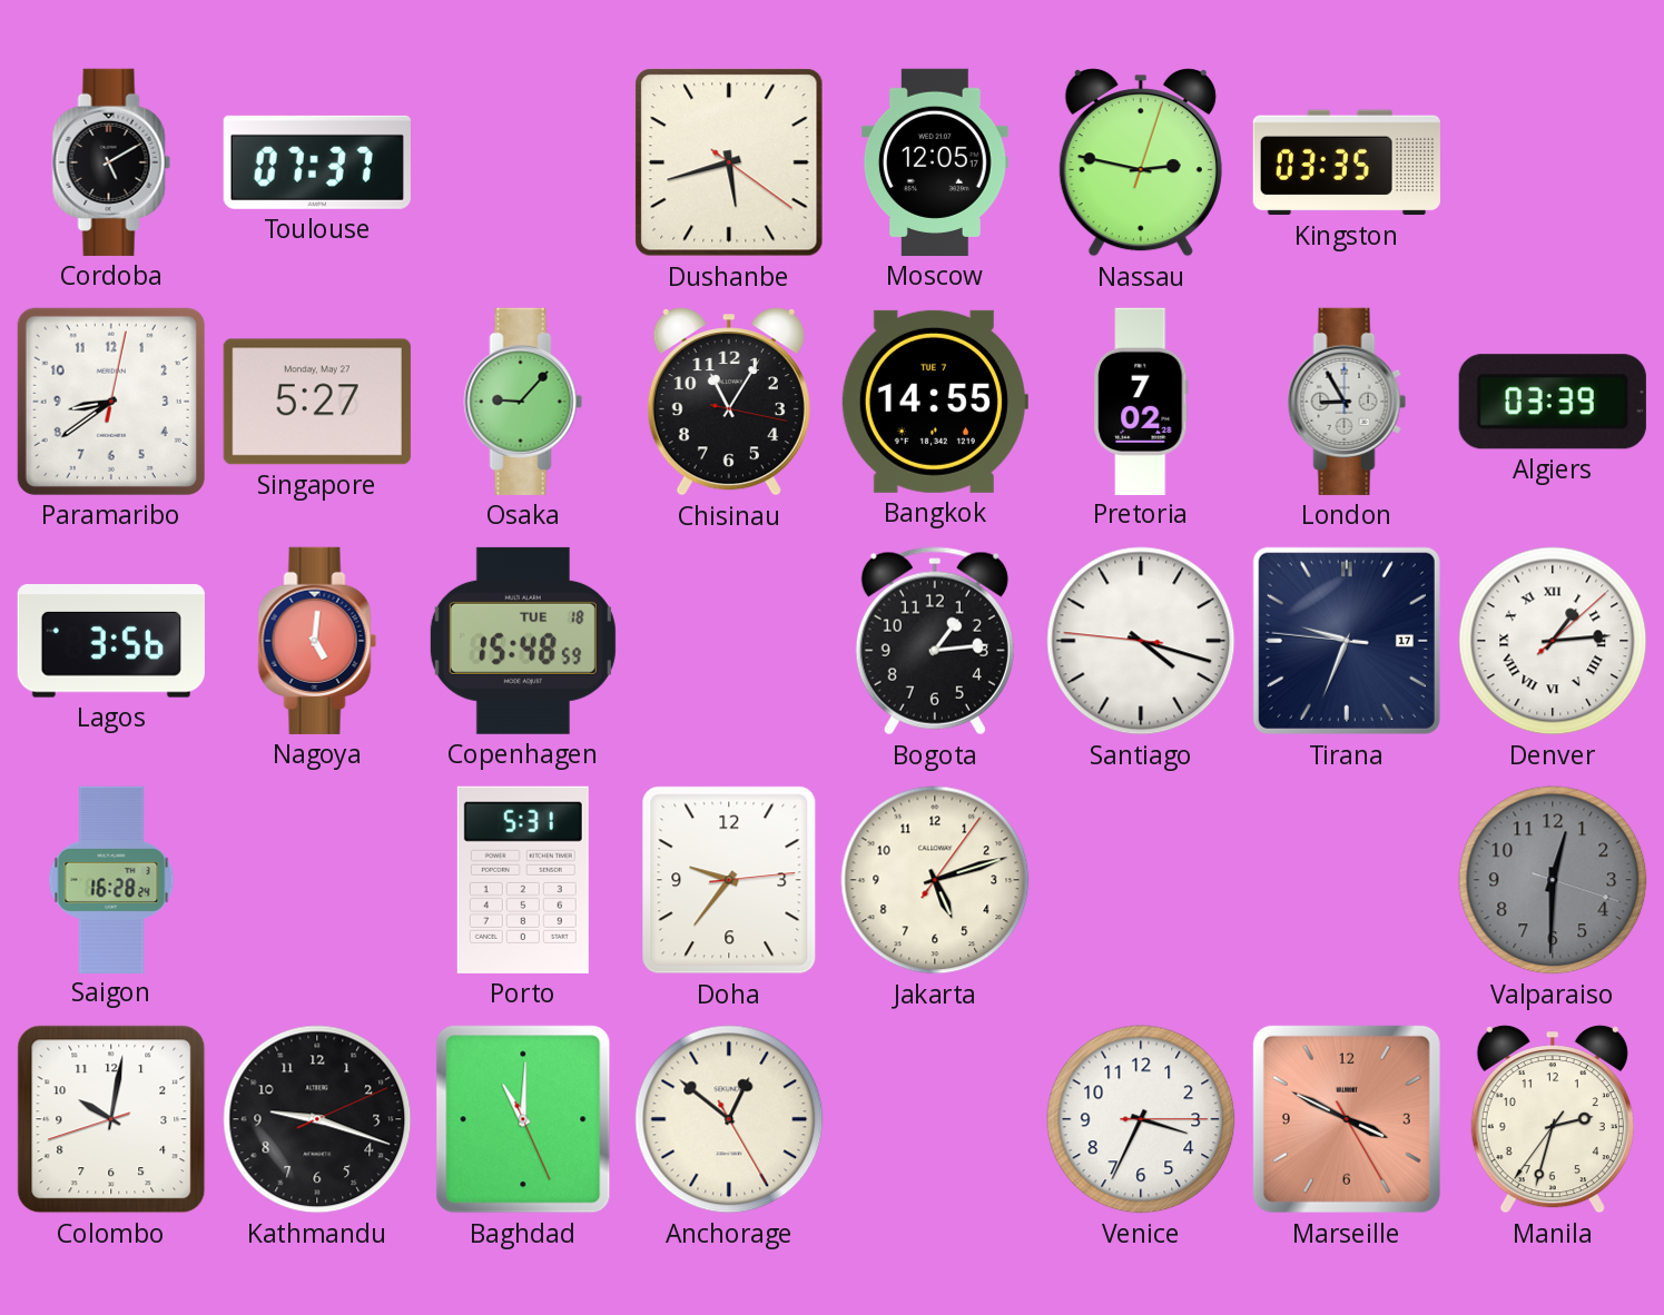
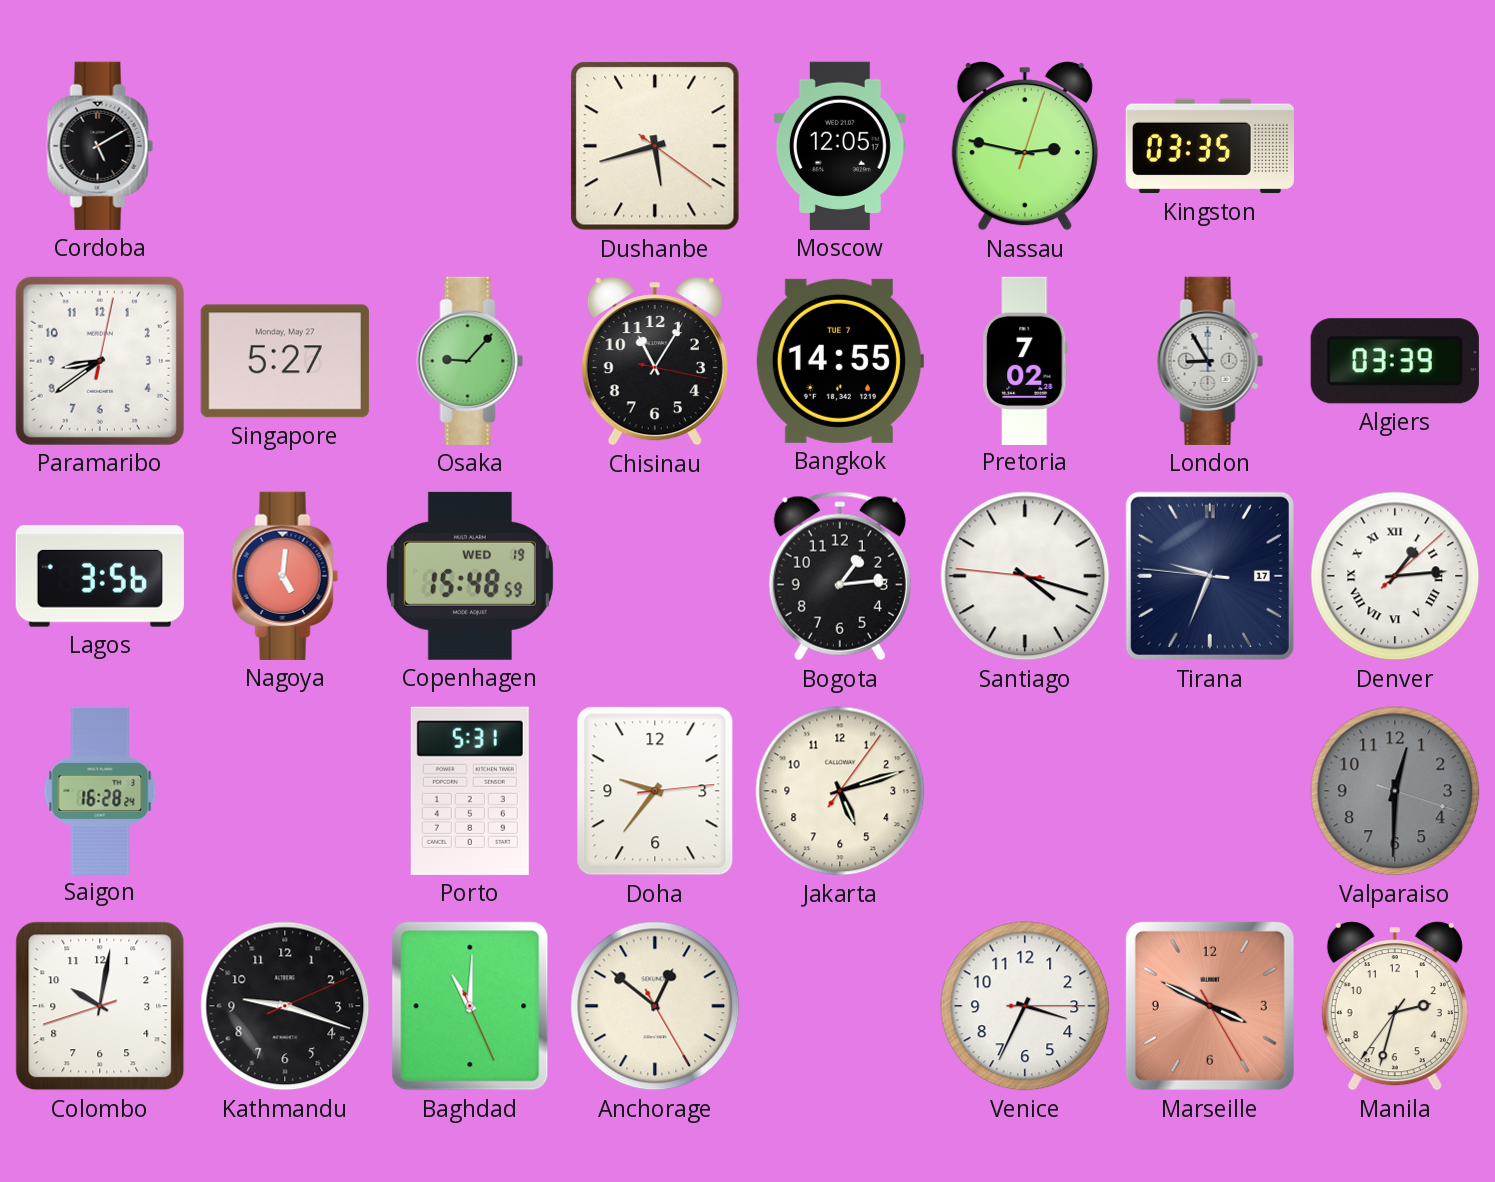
Toulouse: 07:37 -> none
Copenhagen date: TUE 18 -> WED 19
